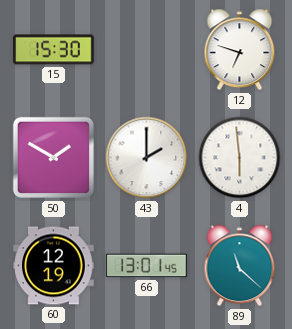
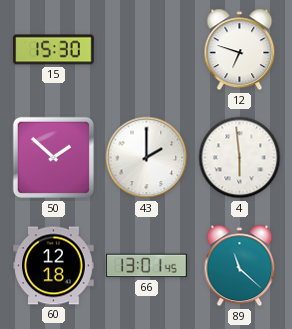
50: 1:50 -> 1:52
60: 12:19 -> 12:18
